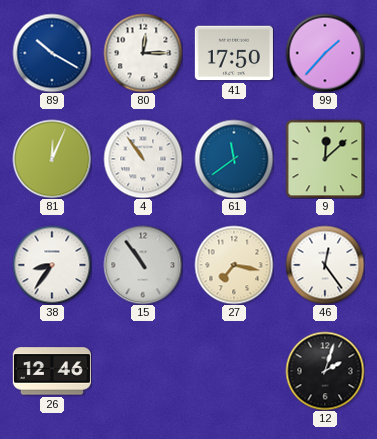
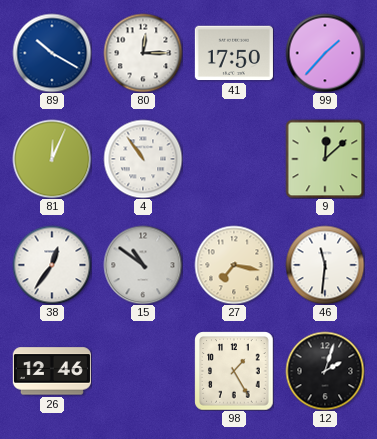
61: 11:39 -> none
38: 8:36 -> 12:36
15: 10:54 -> 10:51
46: 12:24 -> 11:31
98: none -> 1:25
